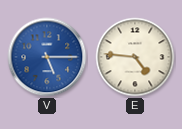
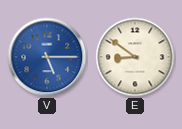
E: 4:46 -> 8:51
